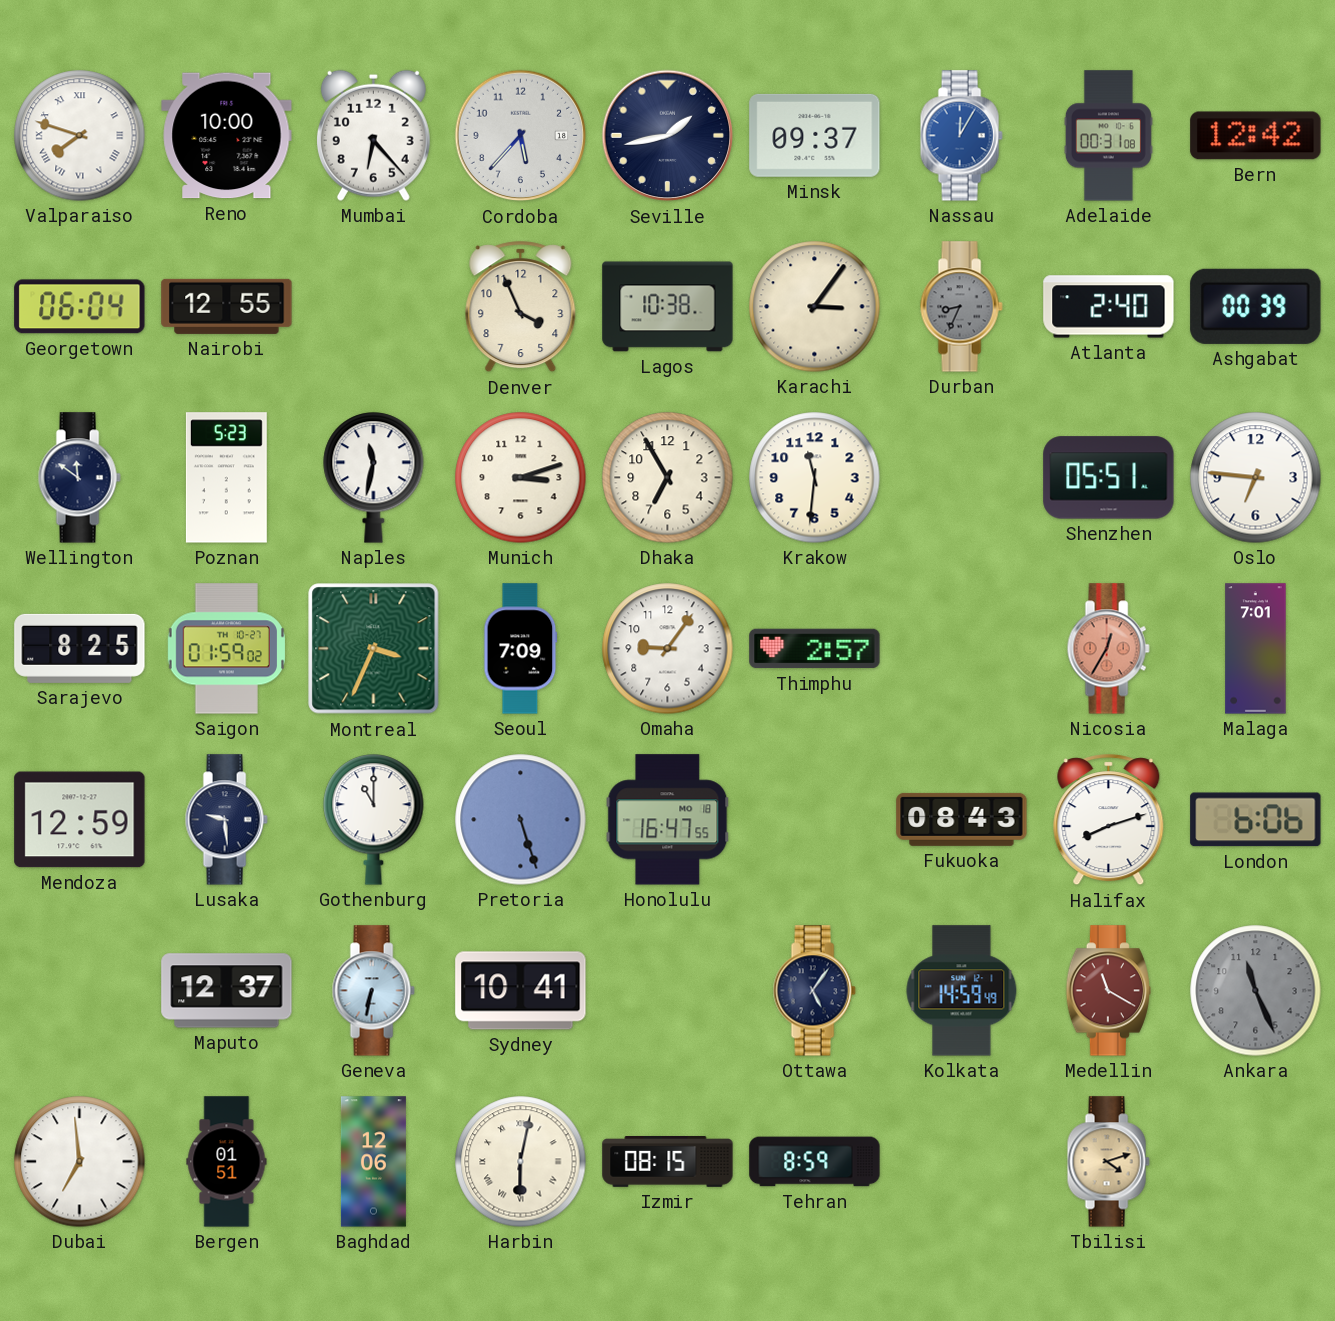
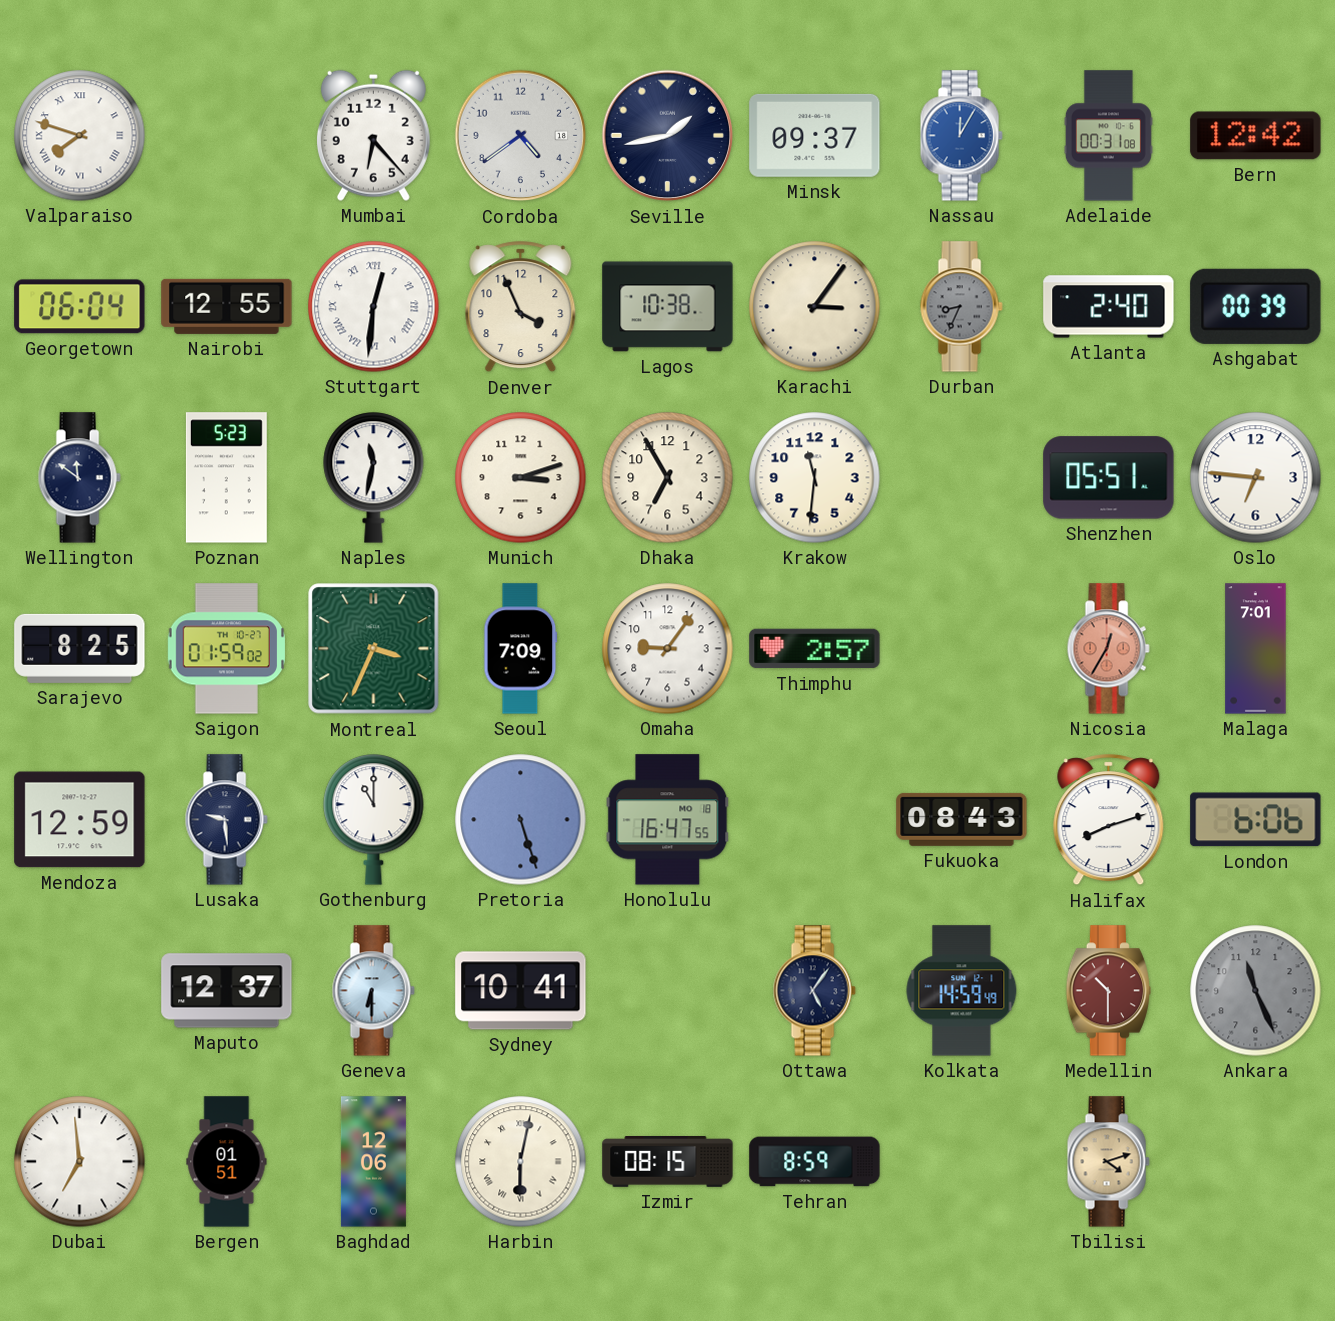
Reno: 10:00 -> none
Cordoba: 5:37 -> 4:39
Stuttgart: none -> 12:31
Geneva: 6:32 -> 6:30
Medellin: 11:20 -> 10:30
